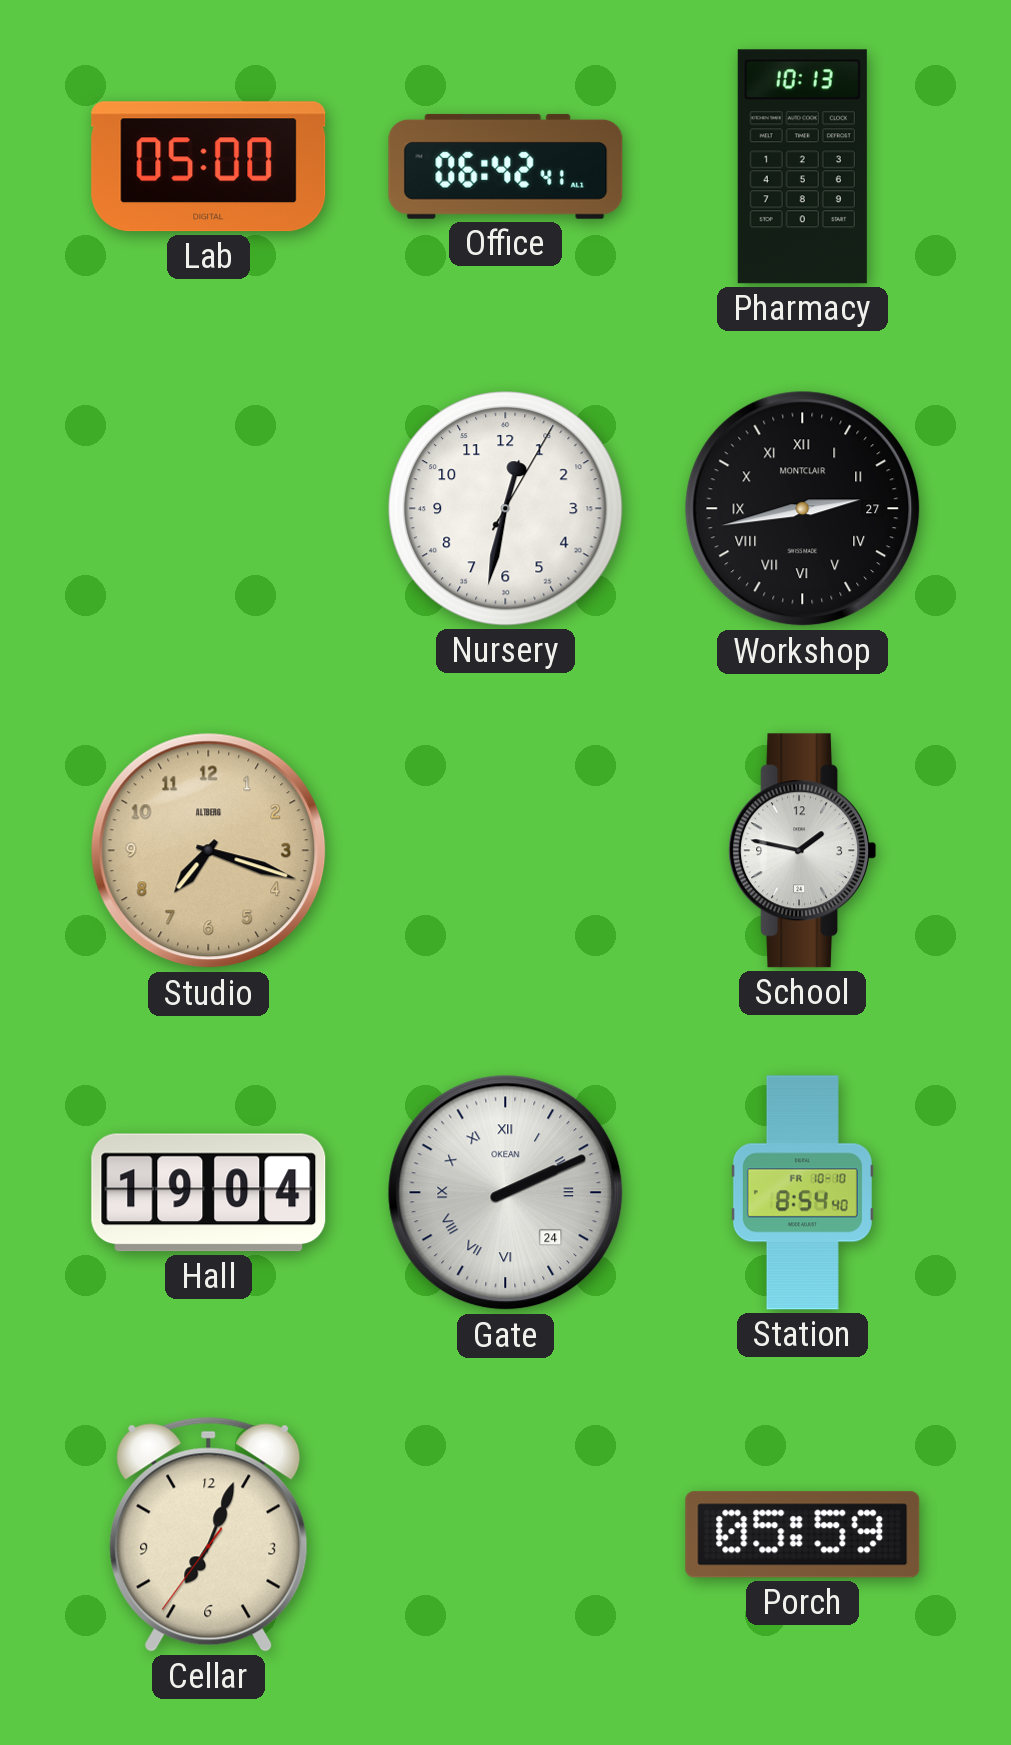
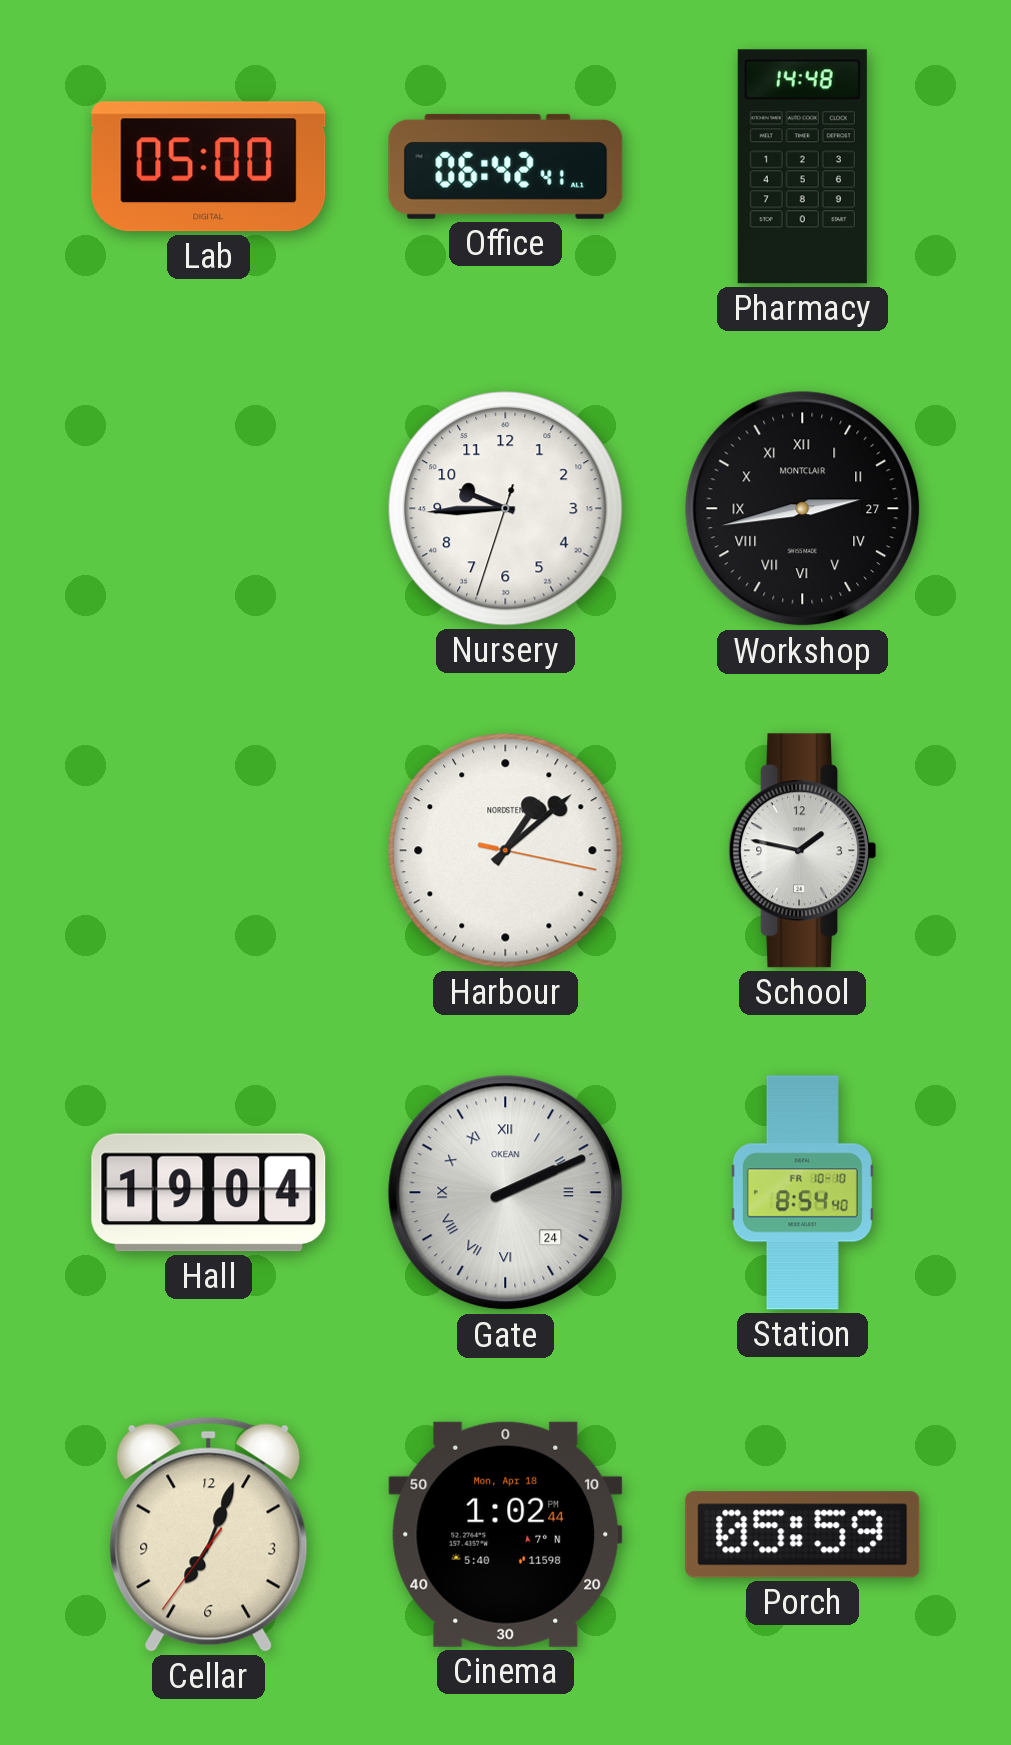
Pharmacy: 10:13 -> 14:48
Nursery: 12:32 -> 9:44
Studio: 7:18 -> none
Harbour: none -> 1:08
Cinema: none -> 1:02
